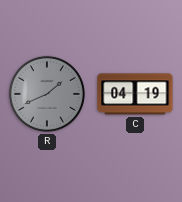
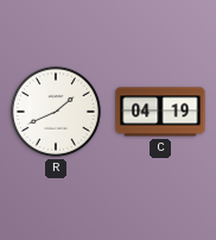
R dial: grey -> white
